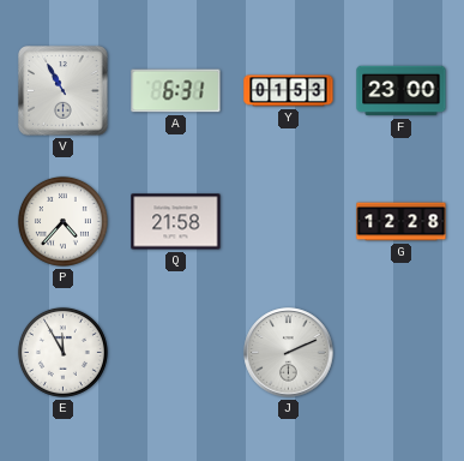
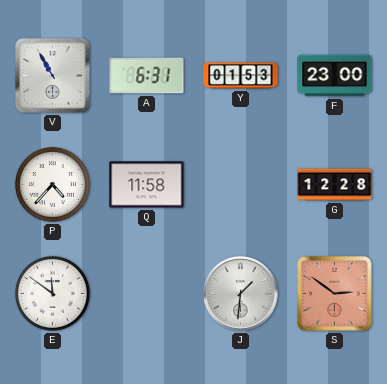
Q: 21:58 -> 11:58
E: 11:55 -> 11:51
J: 2:11 -> 1:31
S: none -> 2:51
